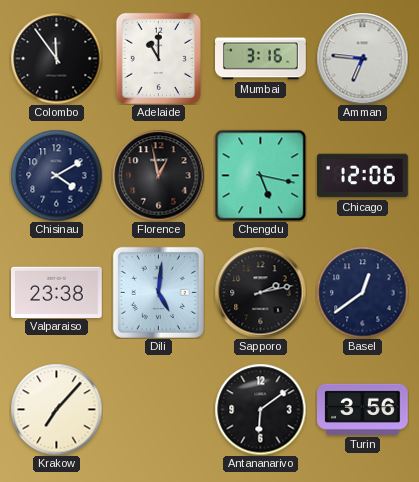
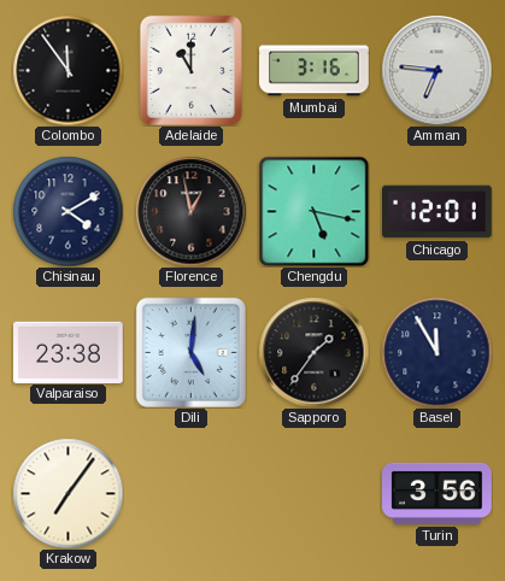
Chicago: 12:06 -> 12:01
Sapporo: 2:13 -> 1:36
Basel: 12:39 -> 11:55
Krakow: 7:07 -> 7:06
Antananarivo: 6:09 -> none
